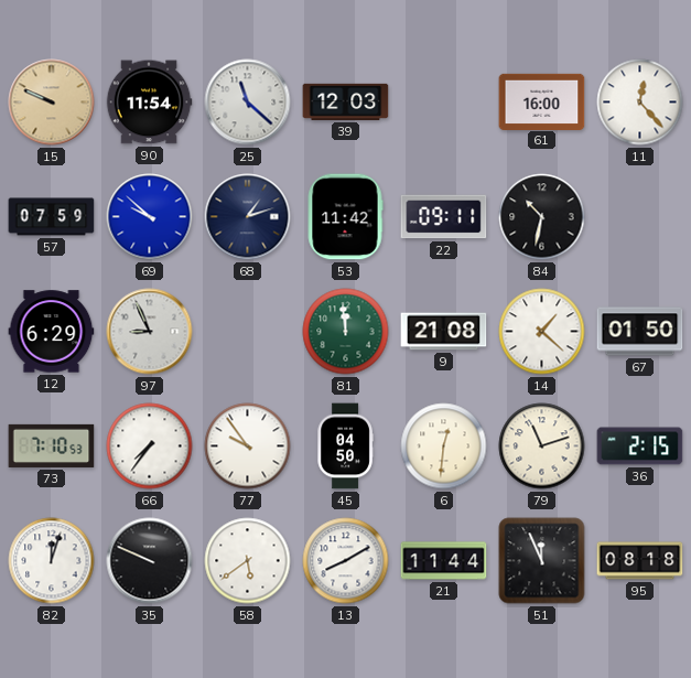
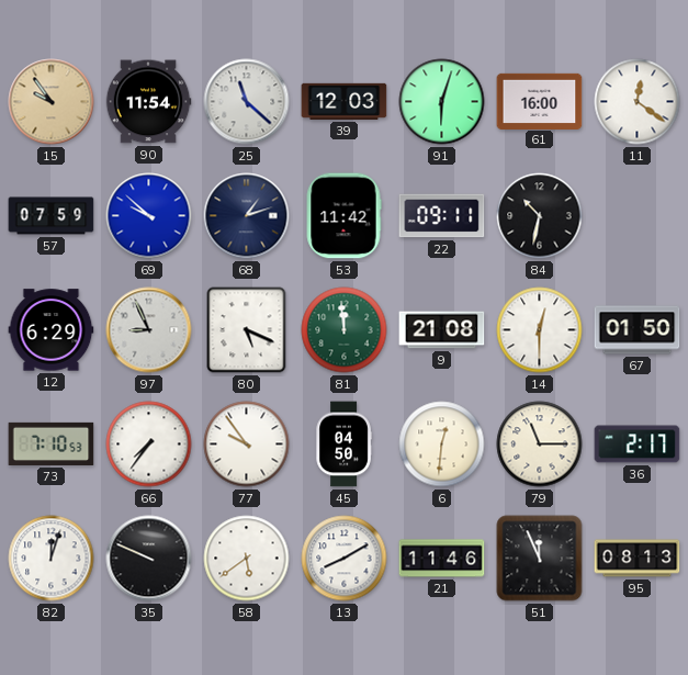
15: 9:49 -> 9:54
91: none -> 6:03
11: 12:23 -> 12:21
80: none -> 5:19
14: 1:22 -> 12:30
79: 11:12 -> 11:15
36: 2:15 -> 2:17
21: 11:44 -> 11:46
95: 08:18 -> 08:13
